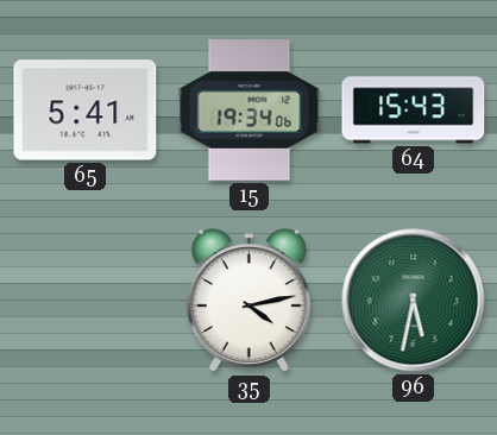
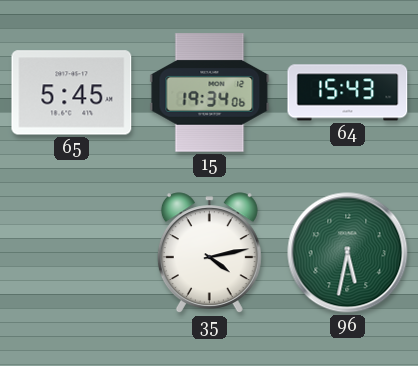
65: 5:41 -> 5:45
